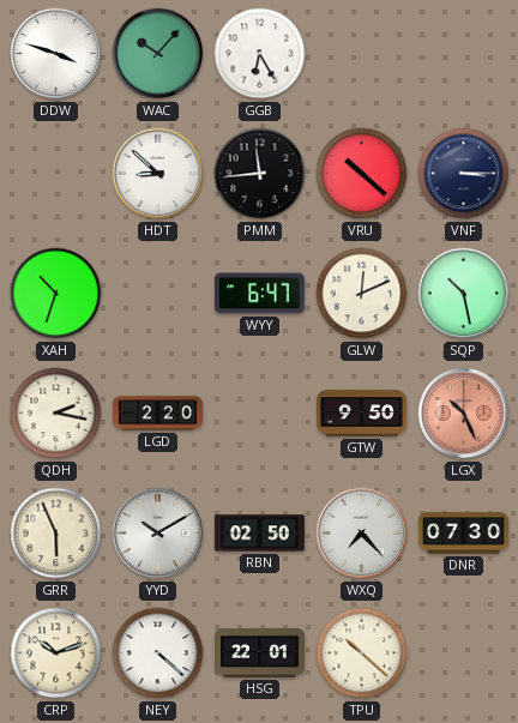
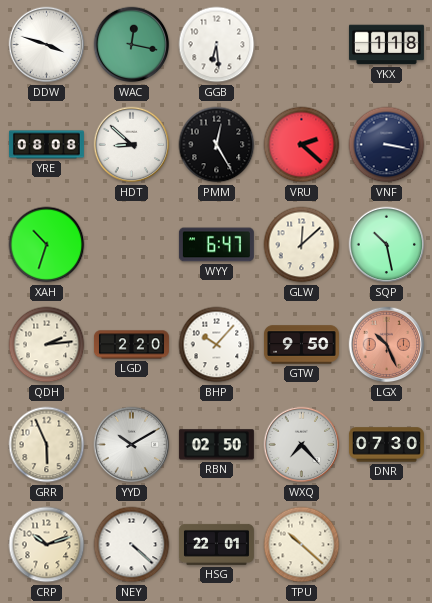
WAC: 10:07 -> 12:17
GGB: 6:25 -> 6:29
YKX: none -> 1:18
YRE: none -> 08:08
PMM: 11:44 -> 12:25
VRU: 10:22 -> 2:22
VNF: 3:15 -> 3:17
GLW: 12:11 -> 12:08
QDH: 2:17 -> 2:14
BHP: none -> 10:07
